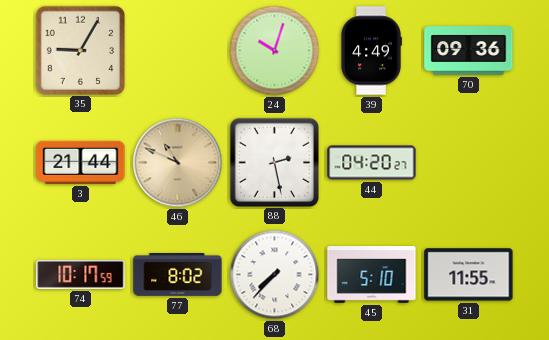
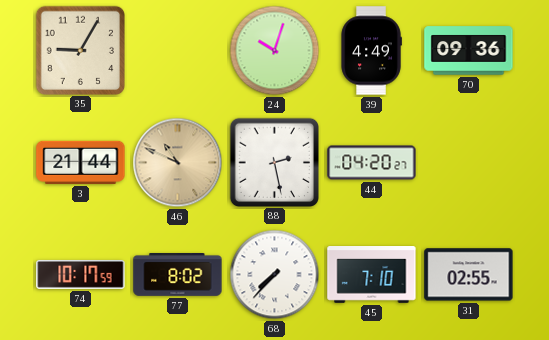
45: 5:10 -> 7:10
31: 11:55 -> 02:55
